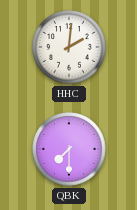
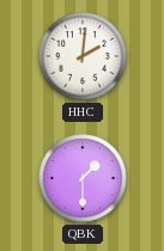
QBK: 7:30 -> 1:30
